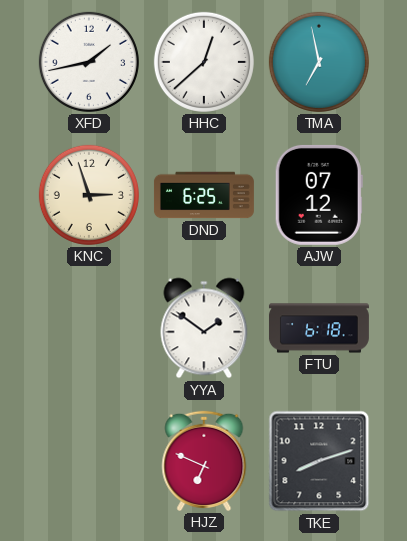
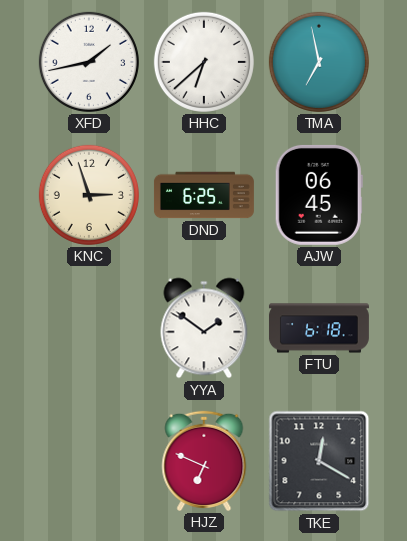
HHC: 12:38 -> 6:38
AJW: 07:12 -> 06:45
TKE: 8:12 -> 12:20
